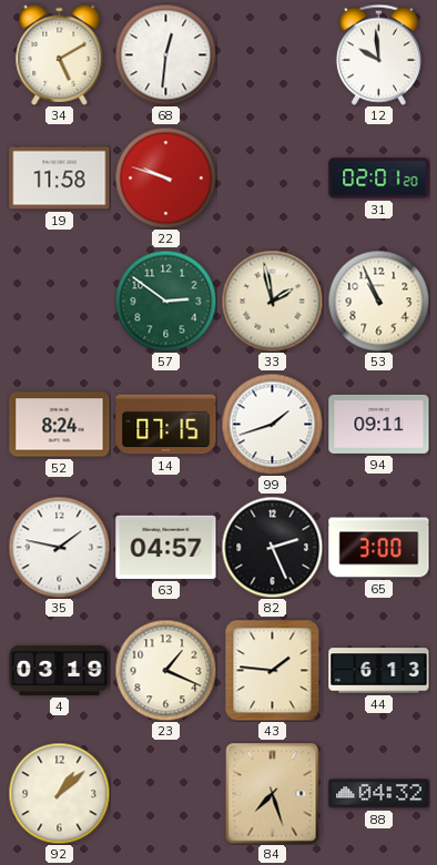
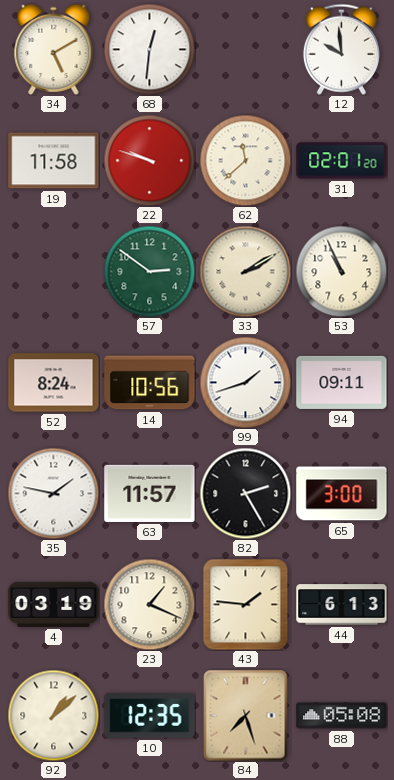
62: none -> 11:38
33: 1:58 -> 2:10
14: 07:15 -> 10:56
63: 04:57 -> 11:57
82: 2:26 -> 2:25
10: none -> 12:35
88: 04:32 -> 05:08
